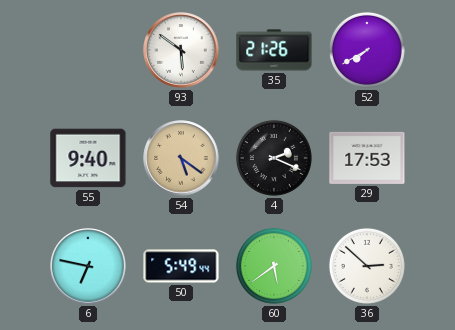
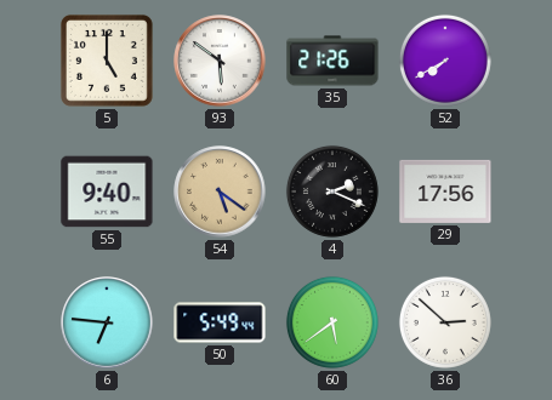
5: none -> 5:00
29: 17:53 -> 17:56
6: 6:47 -> 6:46
